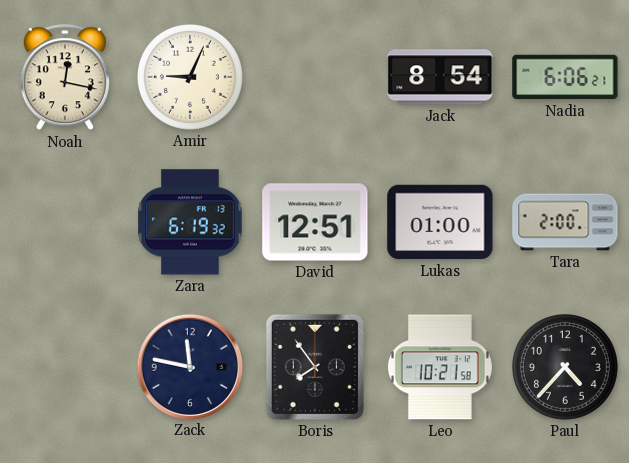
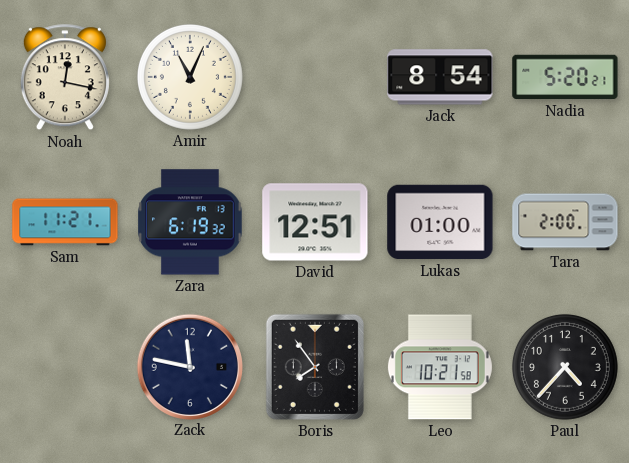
Amir: 9:04 -> 11:04
Nadia: 6:06 -> 5:20
Sam: none -> 11:21
